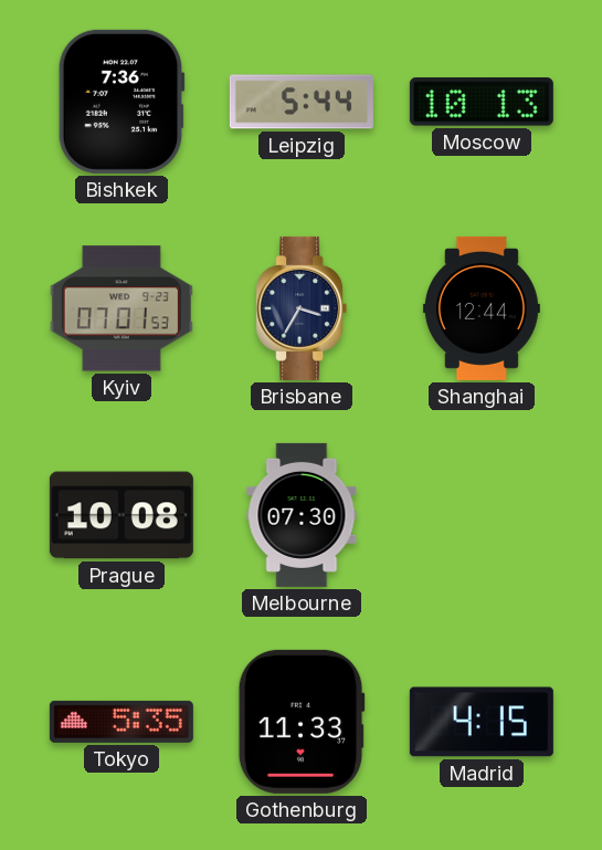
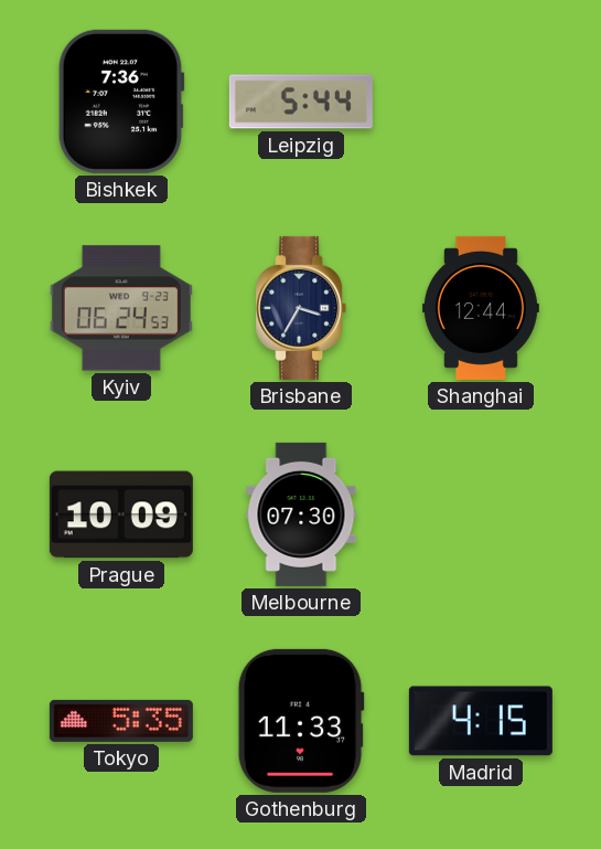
Moscow: 10:13 -> none
Kyiv: 07:01 -> 06:24
Prague: 10:08 -> 10:09
